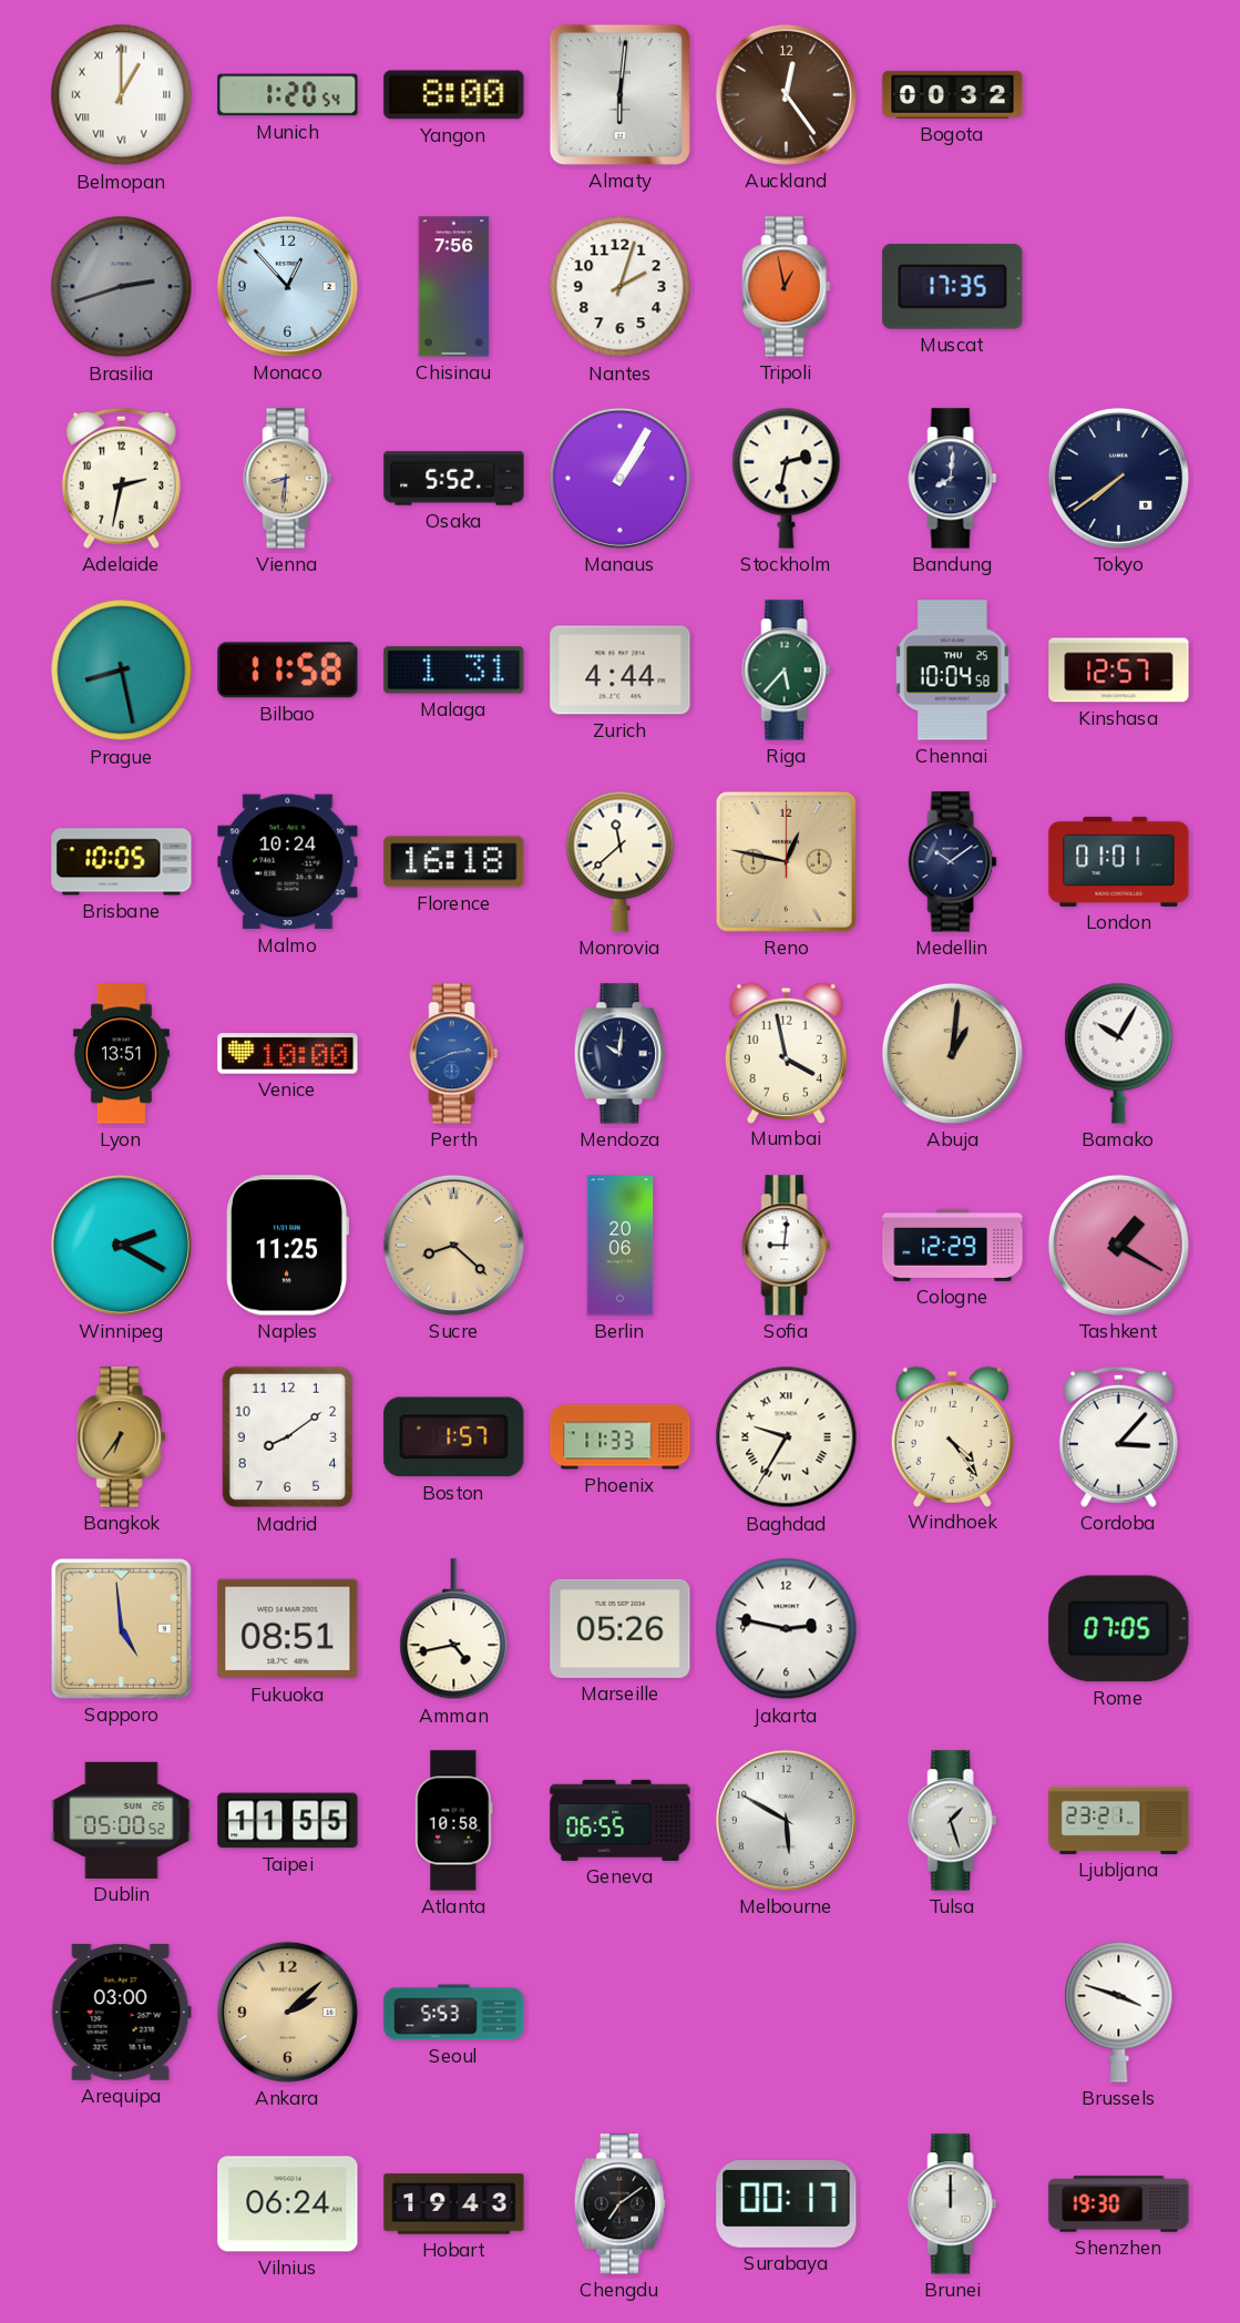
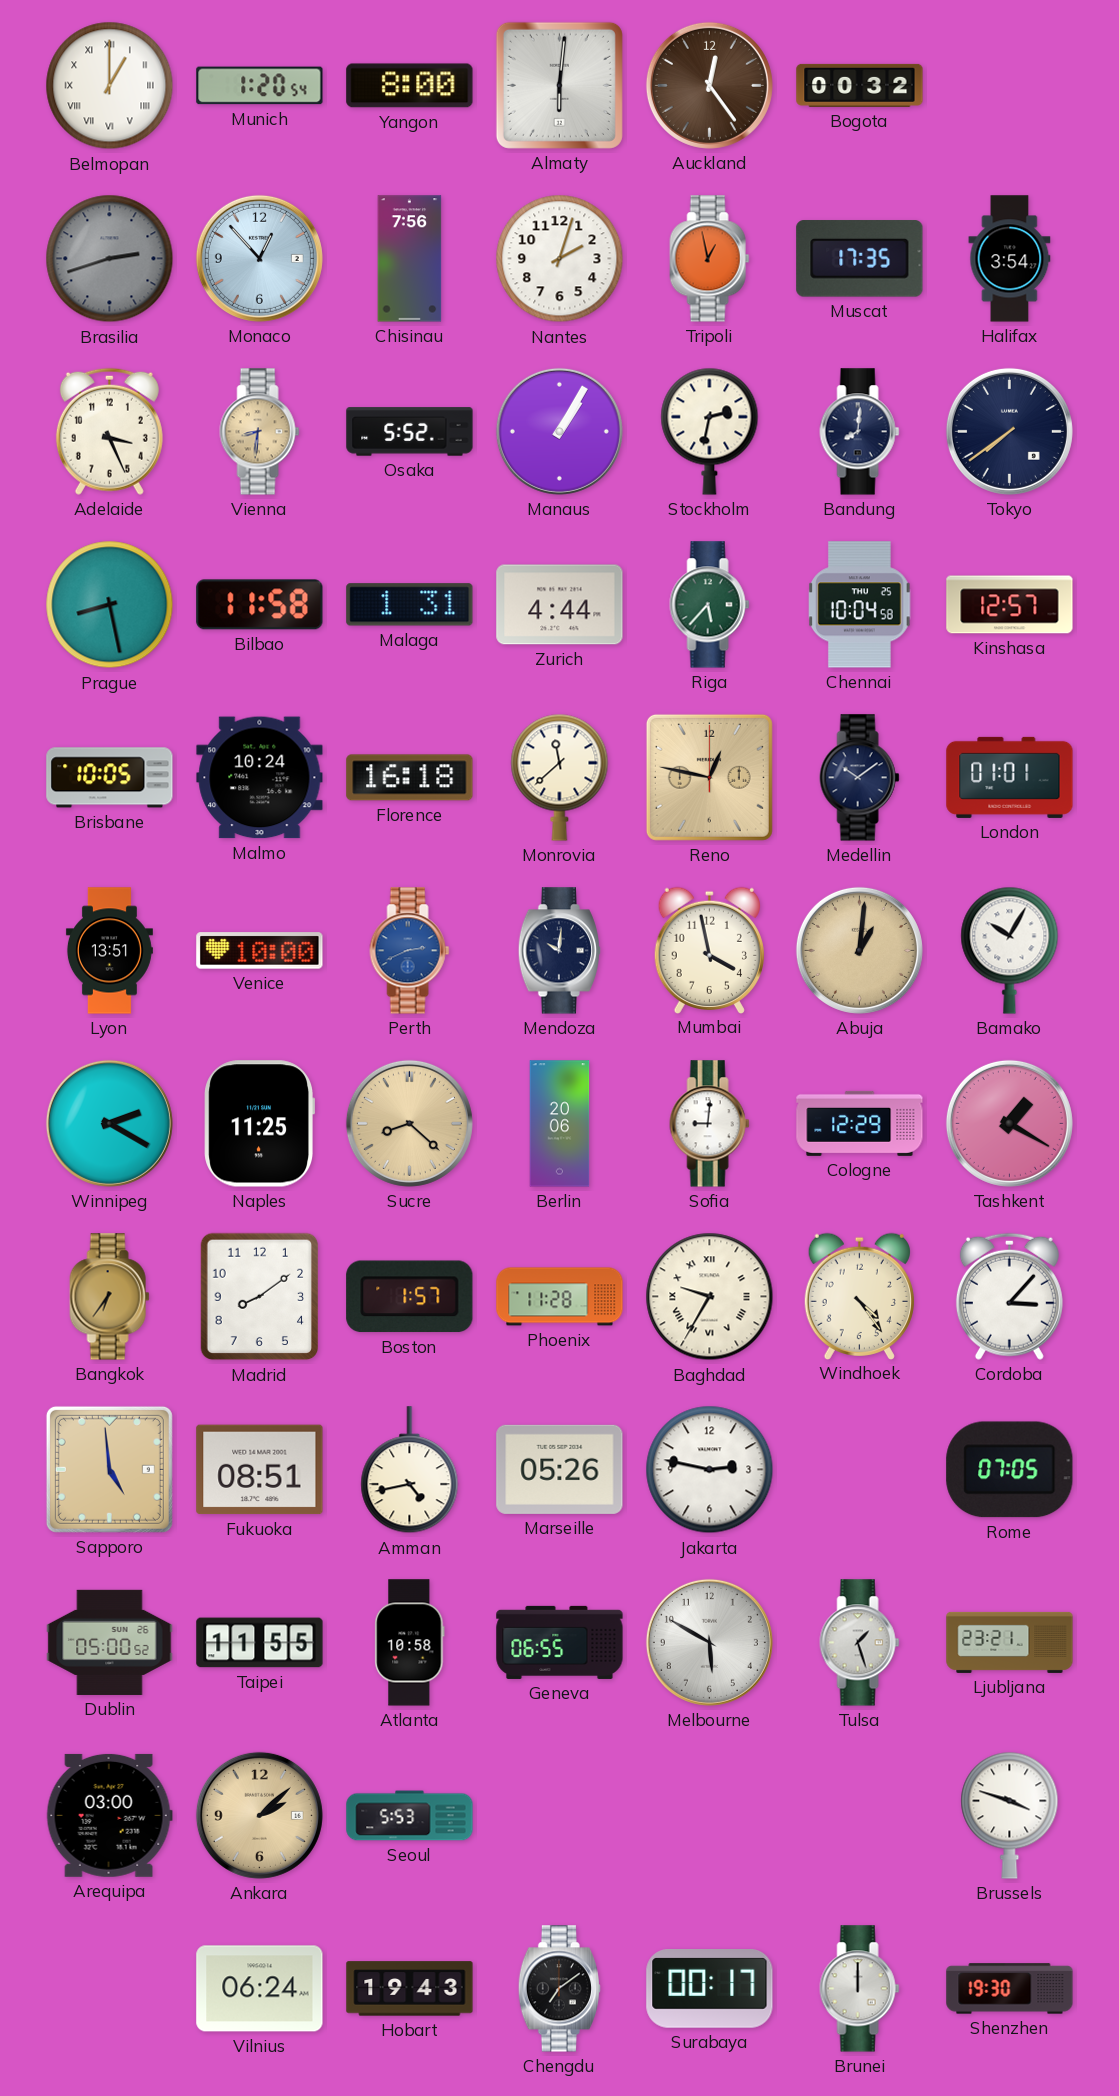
Halifax: none -> 3:54
Adelaide: 2:32 -> 3:26
Phoenix: 11:33 -> 11:28
